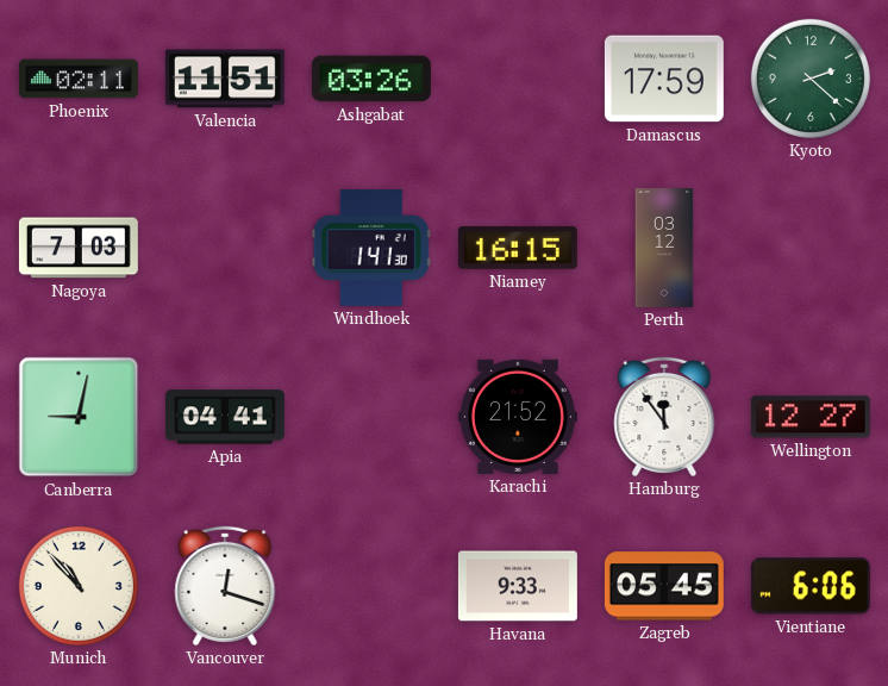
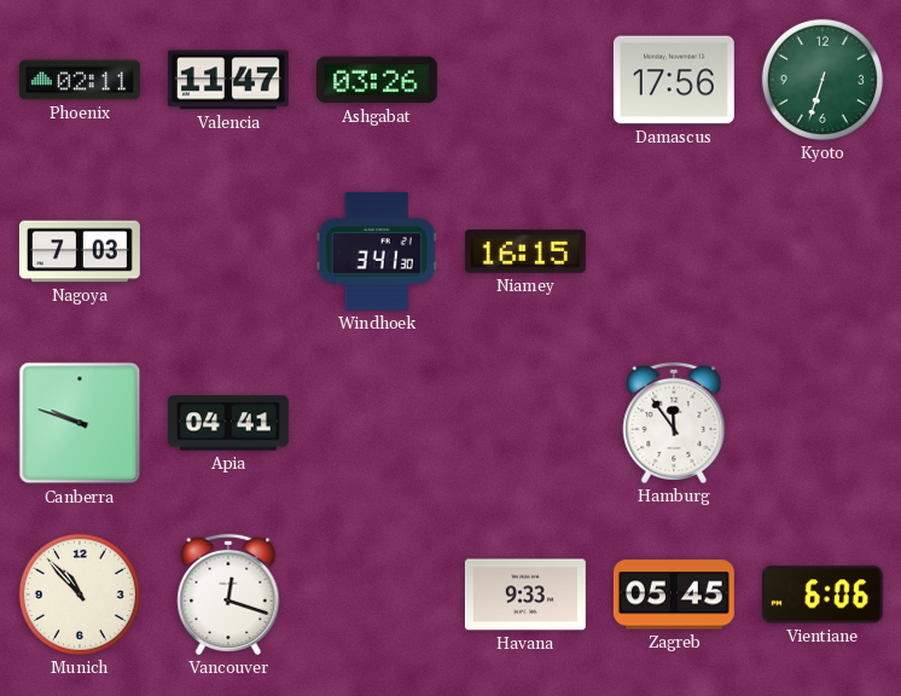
Valencia: 11:51 -> 11:47
Damascus: 17:59 -> 17:56
Kyoto: 2:22 -> 6:33
Windhoek: 1:41 -> 3:41
Perth: 03:12 -> none
Canberra: 9:02 -> 9:48
Karachi: 21:52 -> none
Wellington: 12:27 -> none
